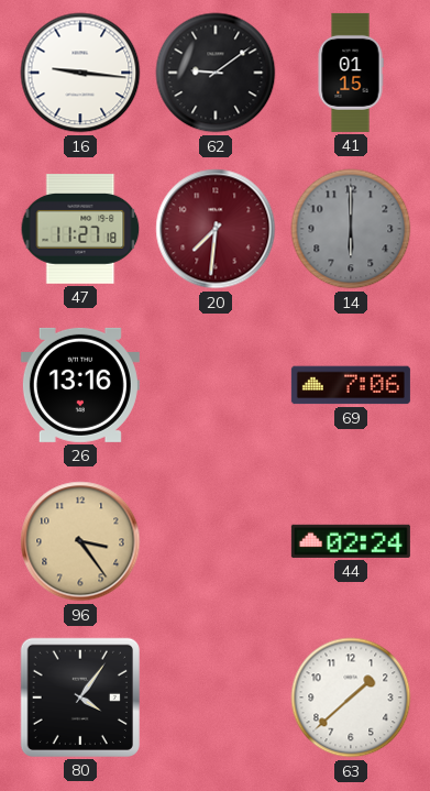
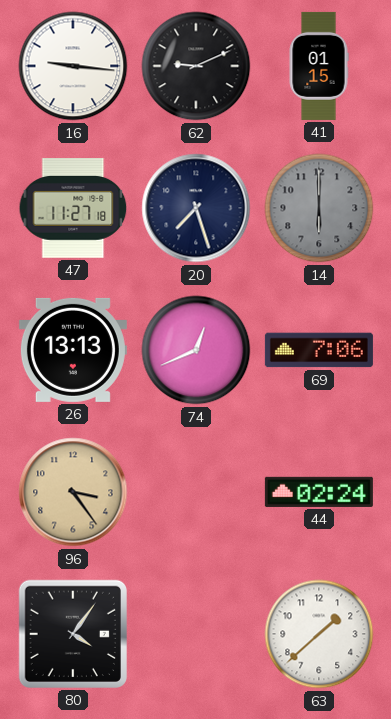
62: 9:09 -> 9:11
20: 7:31 -> 7:27
20 dial: burgundy -> navy
26: 13:16 -> 13:13
74: none -> 12:41
